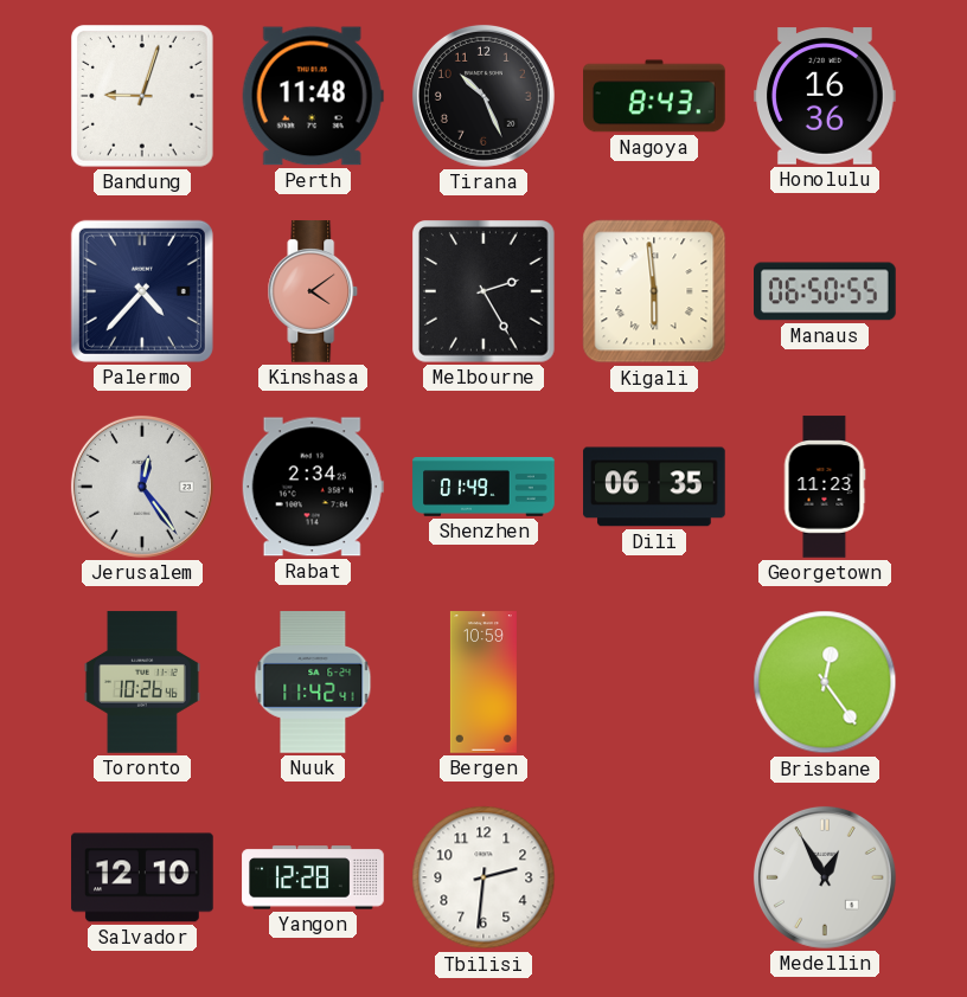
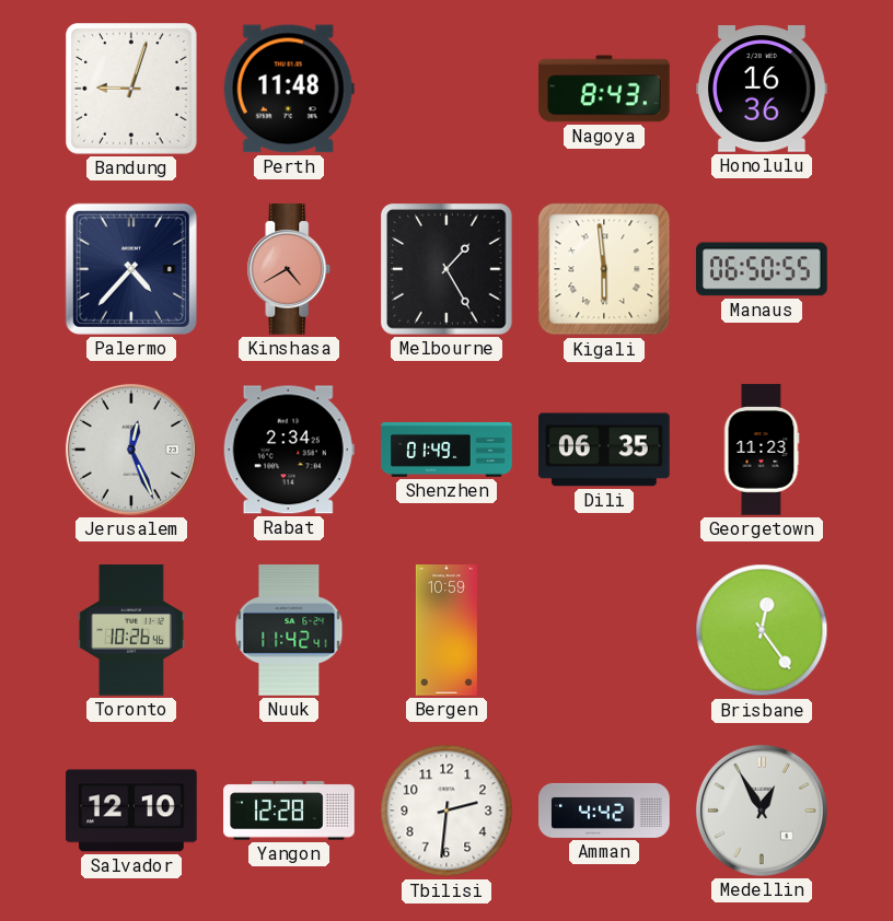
Tirana: 10:26 -> none
Kinshasa: 4:09 -> 4:40
Melbourne: 2:25 -> 1:25
Jerusalem: 12:24 -> 12:26
Amman: none -> 4:42
